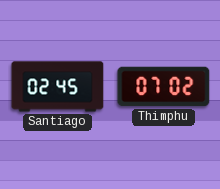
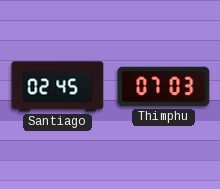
Thimphu: 07:02 -> 07:03
